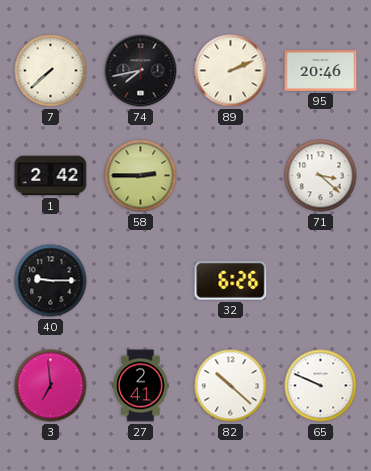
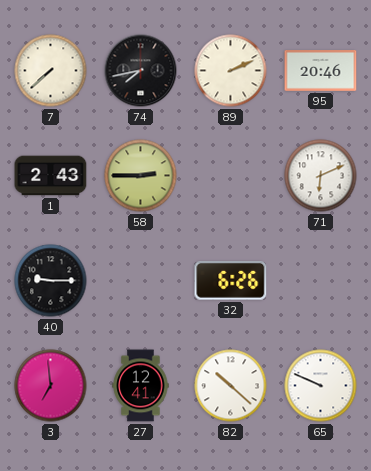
1: 2:42 -> 2:43
71: 3:22 -> 6:11
27: 2:41 -> 12:41
